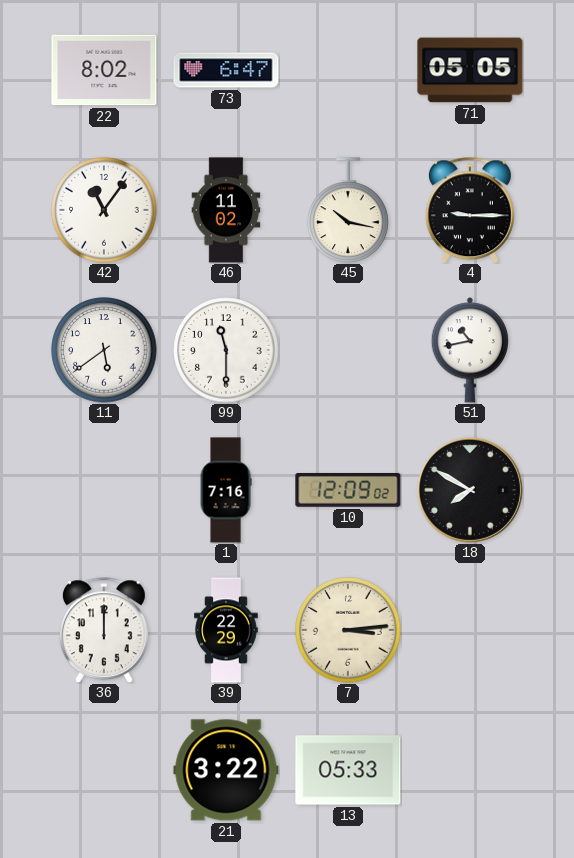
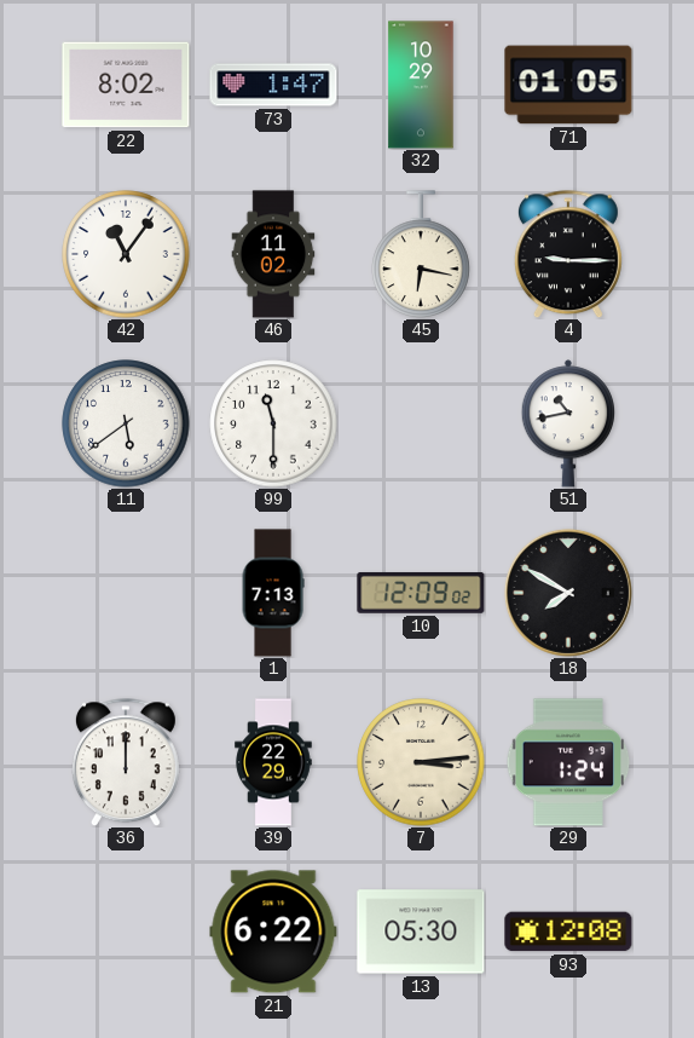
73: 6:47 -> 1:47
32: none -> 10:29
71: 05:05 -> 01:05
45: 10:17 -> 6:17
1: 7:16 -> 7:13
29: none -> 1:24
21: 3:22 -> 6:22
13: 05:33 -> 05:30
93: none -> 12:08
